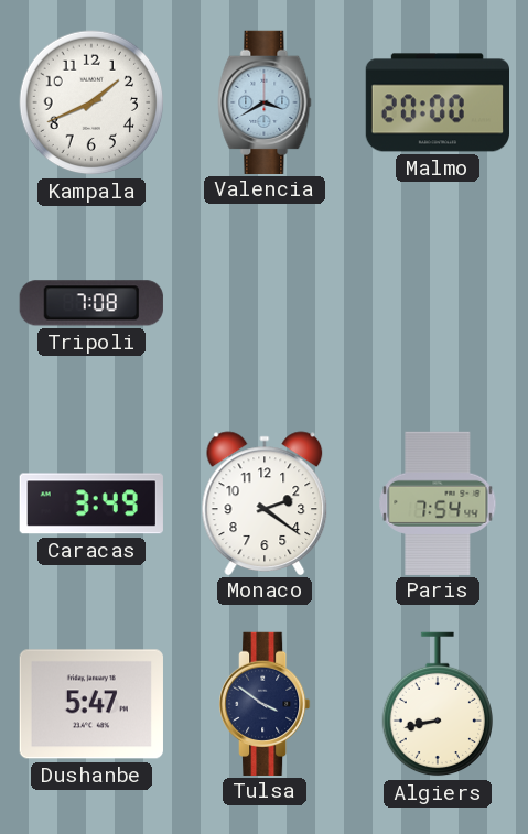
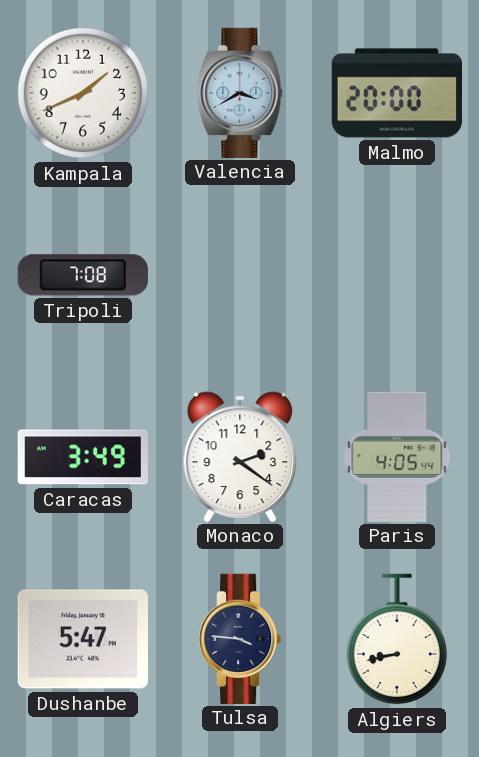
Paris: 7:54 -> 4:05
Tulsa: 3:51 -> 3:46
